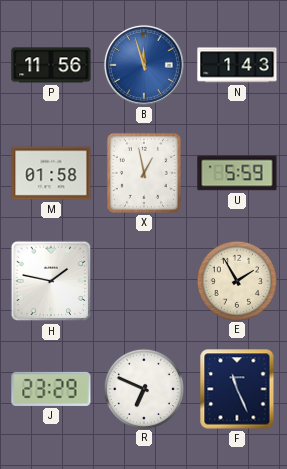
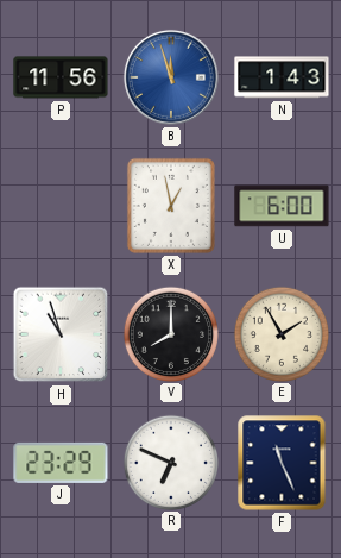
M: 01:58 -> none
U: 5:59 -> 6:00
H: 1:47 -> 10:57
V: none -> 8:00
